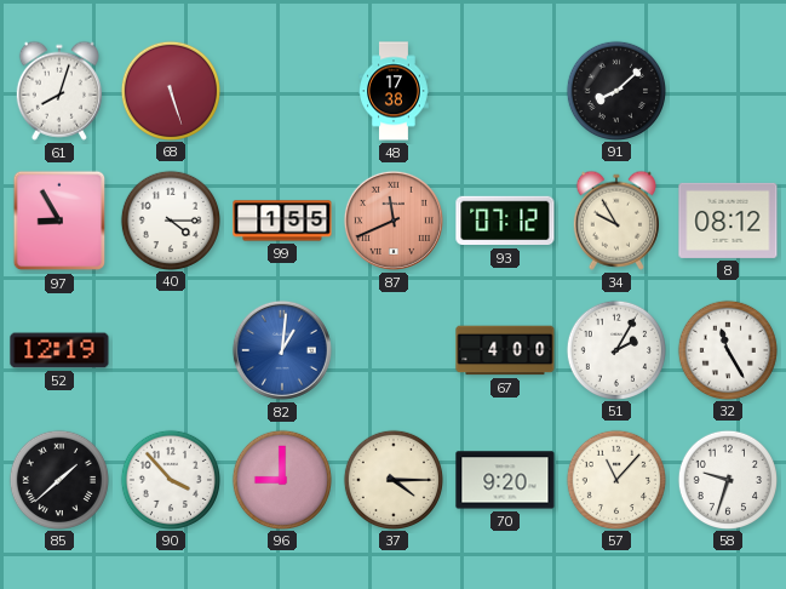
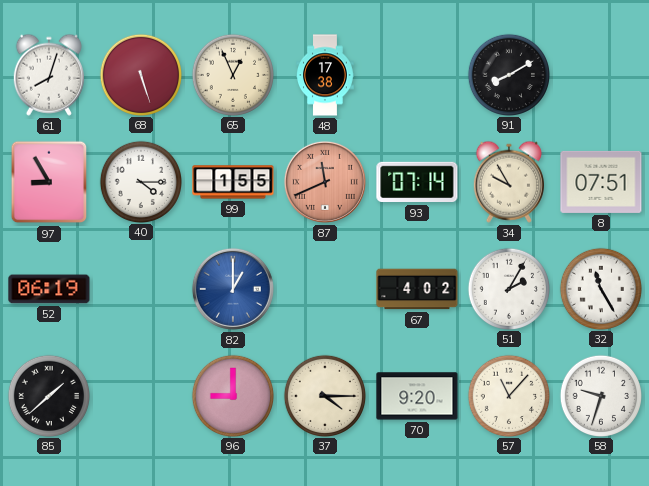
65: none -> 12:56
91: 8:08 -> 8:10
93: 07:12 -> 07:14
8: 08:12 -> 07:51
52: 12:19 -> 06:19
82: 1:01 -> 1:00
67: 4:00 -> 4:02
90: 3:53 -> none
